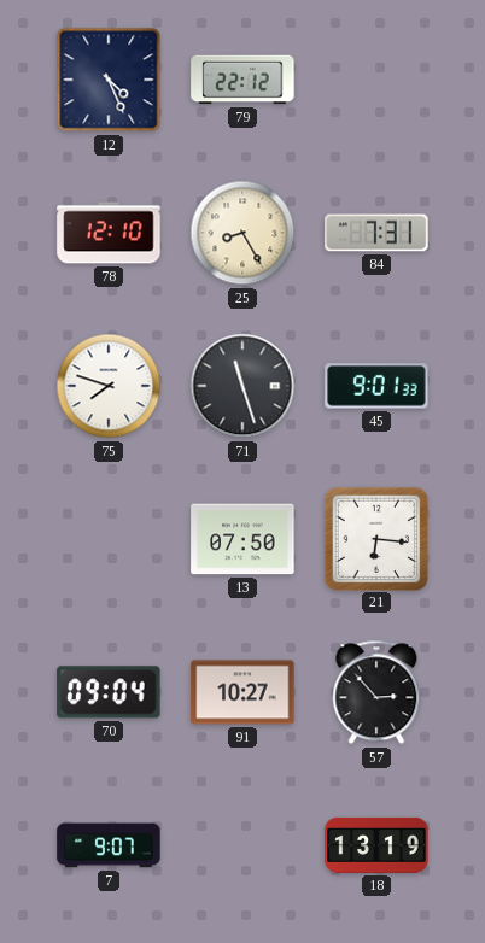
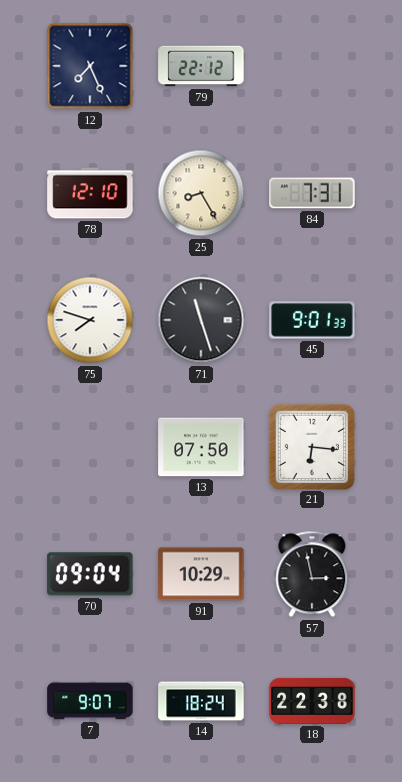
12: 4:26 -> 7:26
91: 10:27 -> 10:29
57: 2:53 -> 2:58
14: none -> 18:24
18: 13:19 -> 22:38
